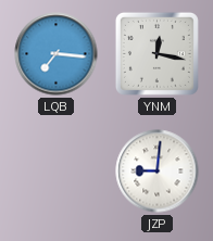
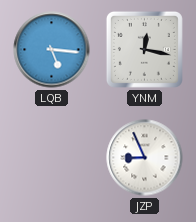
LQB: 7:16 -> 5:16
JZP: 9:01 -> 8:56
